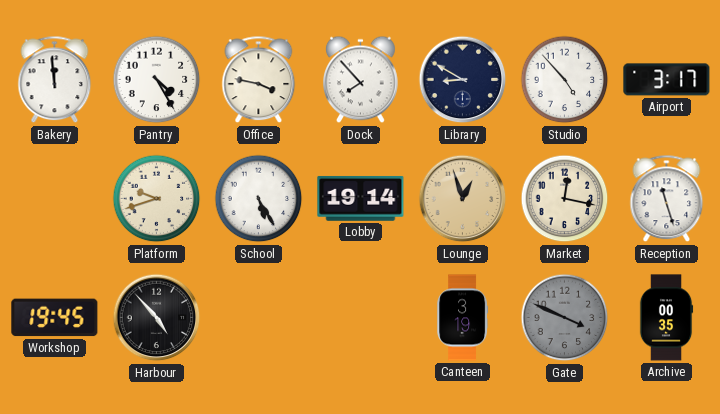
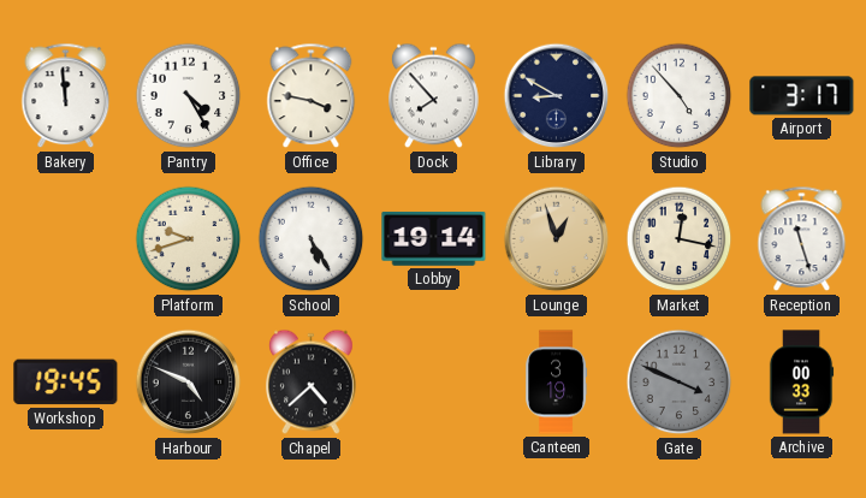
Harbour: 4:53 -> 4:49
Chapel: none -> 4:38
Archive: 00:35 -> 00:33
